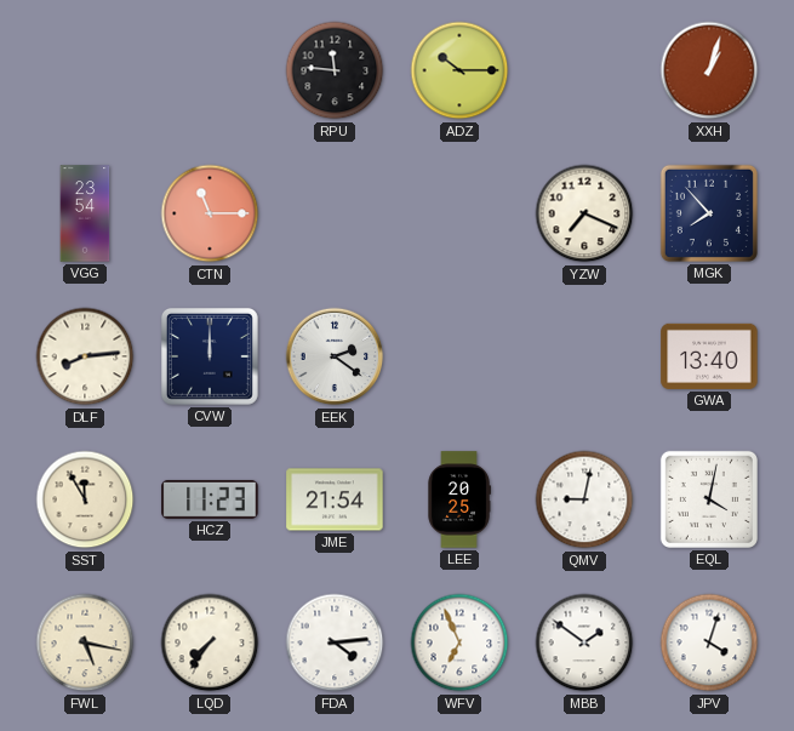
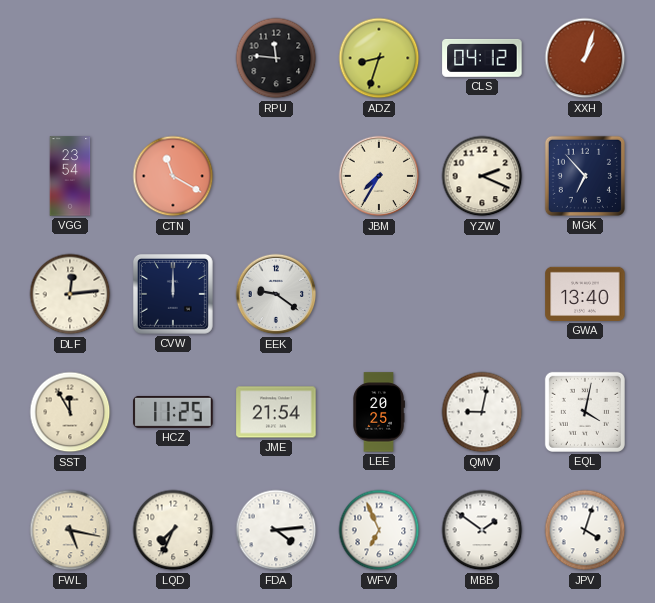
ADZ: 10:15 -> 8:33
CLS: none -> 04:12
CTN: 11:15 -> 11:20
JBM: none -> 7:35
YZW: 7:19 -> 2:19
MGK: 7:53 -> 6:53
DLF: 8:14 -> 12:14
EEK: 2:21 -> 9:21
HCZ: 11:23 -> 11:25
LQD: 7:36 -> 7:34
